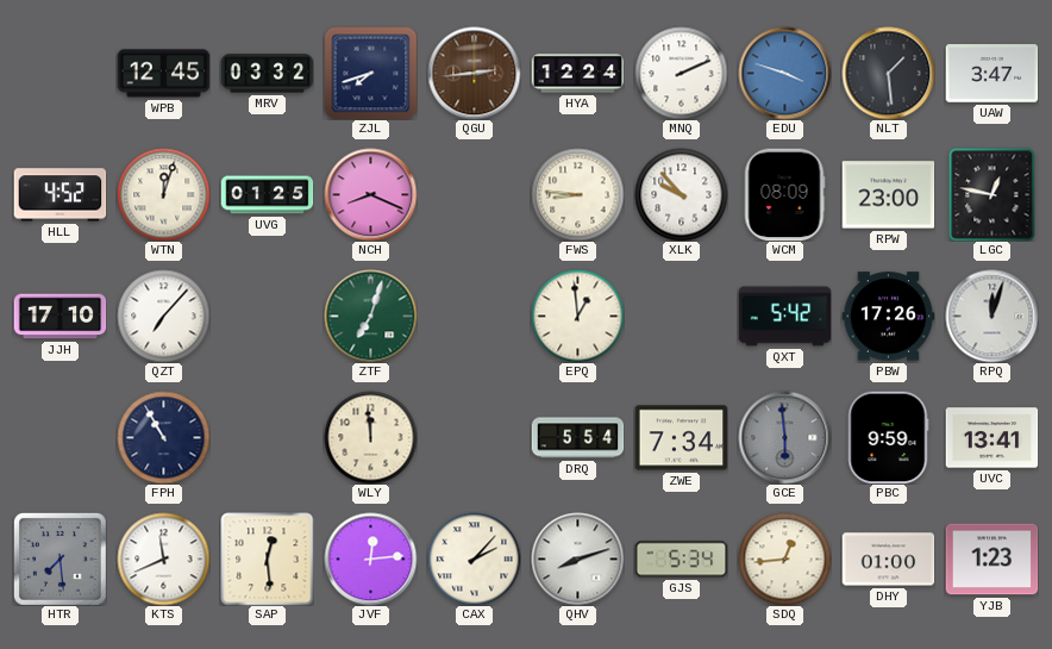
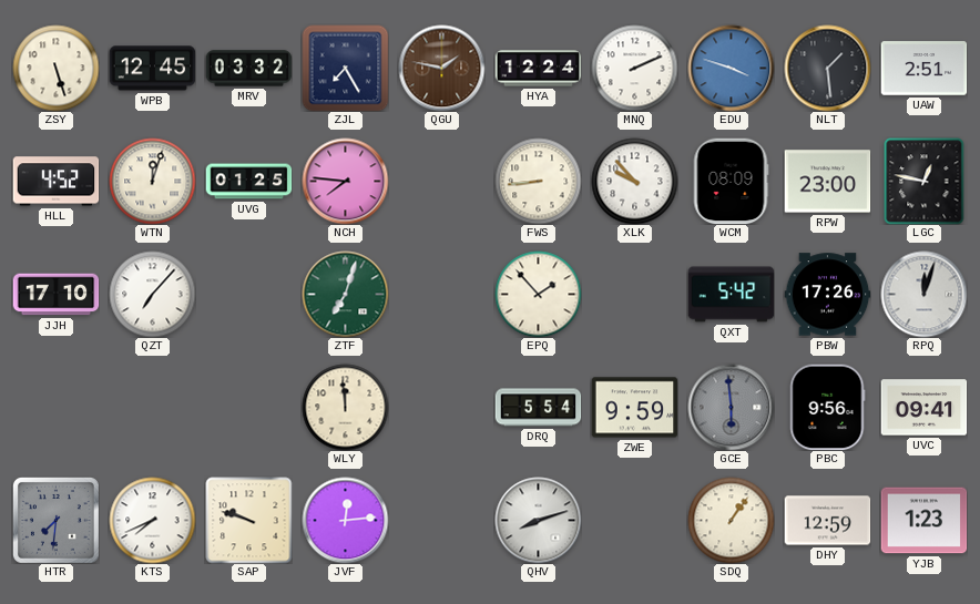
ZSY: none -> 5:27
ZJL: 7:42 -> 7:25
QGU: 2:44 -> 1:47
UAW: 3:47 -> 2:51
NCH: 8:19 -> 7:46
FWS: 8:46 -> 8:44
EPQ: 12:59 -> 1:53
FPH: 10:55 -> none
ZWE: 7:34 -> 9:59
PBC: 9:59 -> 9:56
UVC: 13:41 -> 09:41
HTR: 7:29 -> 7:31
KTS: 11:41 -> 7:41
SAP: 12:29 -> 9:48
CAX: 2:07 -> none
GJS: 5:34 -> none
SDQ: 12:44 -> 1:06
DHY: 01:00 -> 12:59
